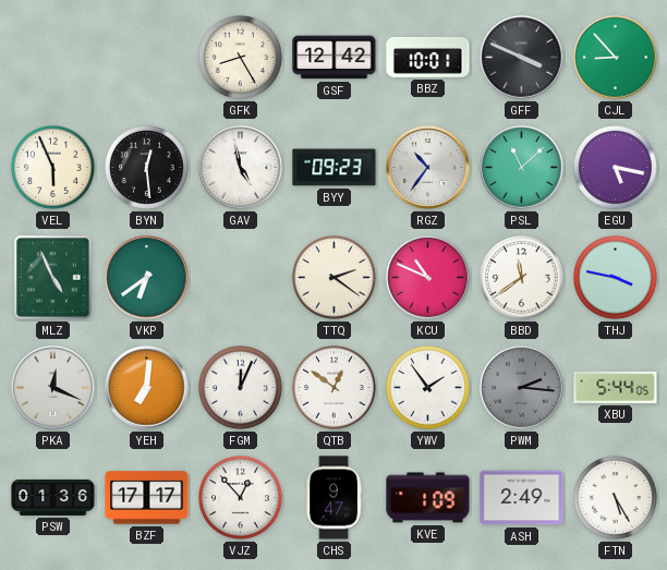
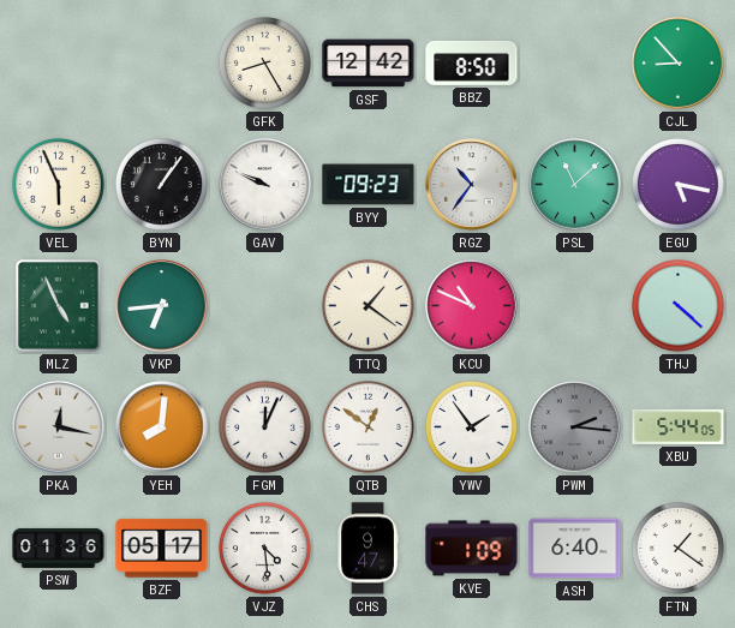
BBZ: 10:01 -> 8:50
GFF: 3:49 -> none
BYN: 12:29 -> 1:06
GAV: 4:58 -> 9:49
VKP: 6:39 -> 6:44
TTQ: 2:21 -> 1:21
BBD: 11:39 -> none
THJ: 3:47 -> 4:22
PKA: 12:19 -> 12:17
YEH: 7:01 -> 8:01
BZF: 17:17 -> 05:17
VJZ: 12:53 -> 4:29
ASH: 2:49 -> 6:40
FTN: 5:25 -> 1:21
